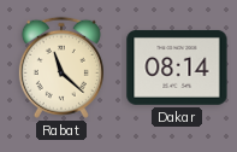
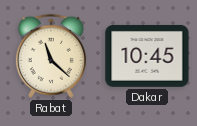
Dakar: 08:14 -> 10:45
